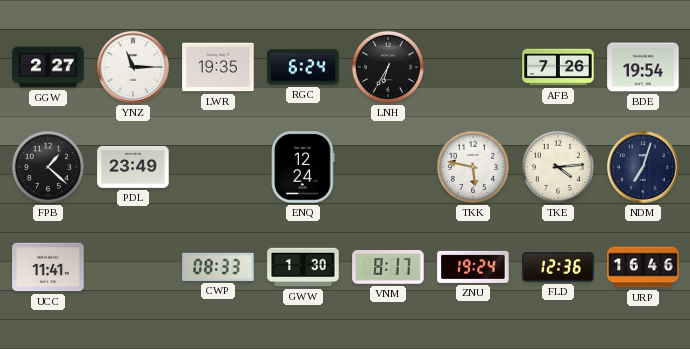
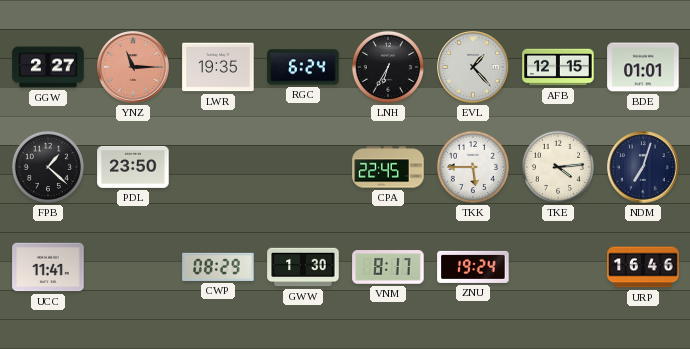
YNZ dial: white -> salmon
EVL: none -> 1:23
AFB: 7:26 -> 12:15
BDE: 19:54 -> 01:01
PDL: 23:49 -> 23:50
ENQ: 12:24 -> none
CPA: none -> 22:45
TKK: 5:47 -> 5:45
CWP: 08:33 -> 08:29
FLD: 12:36 -> none
